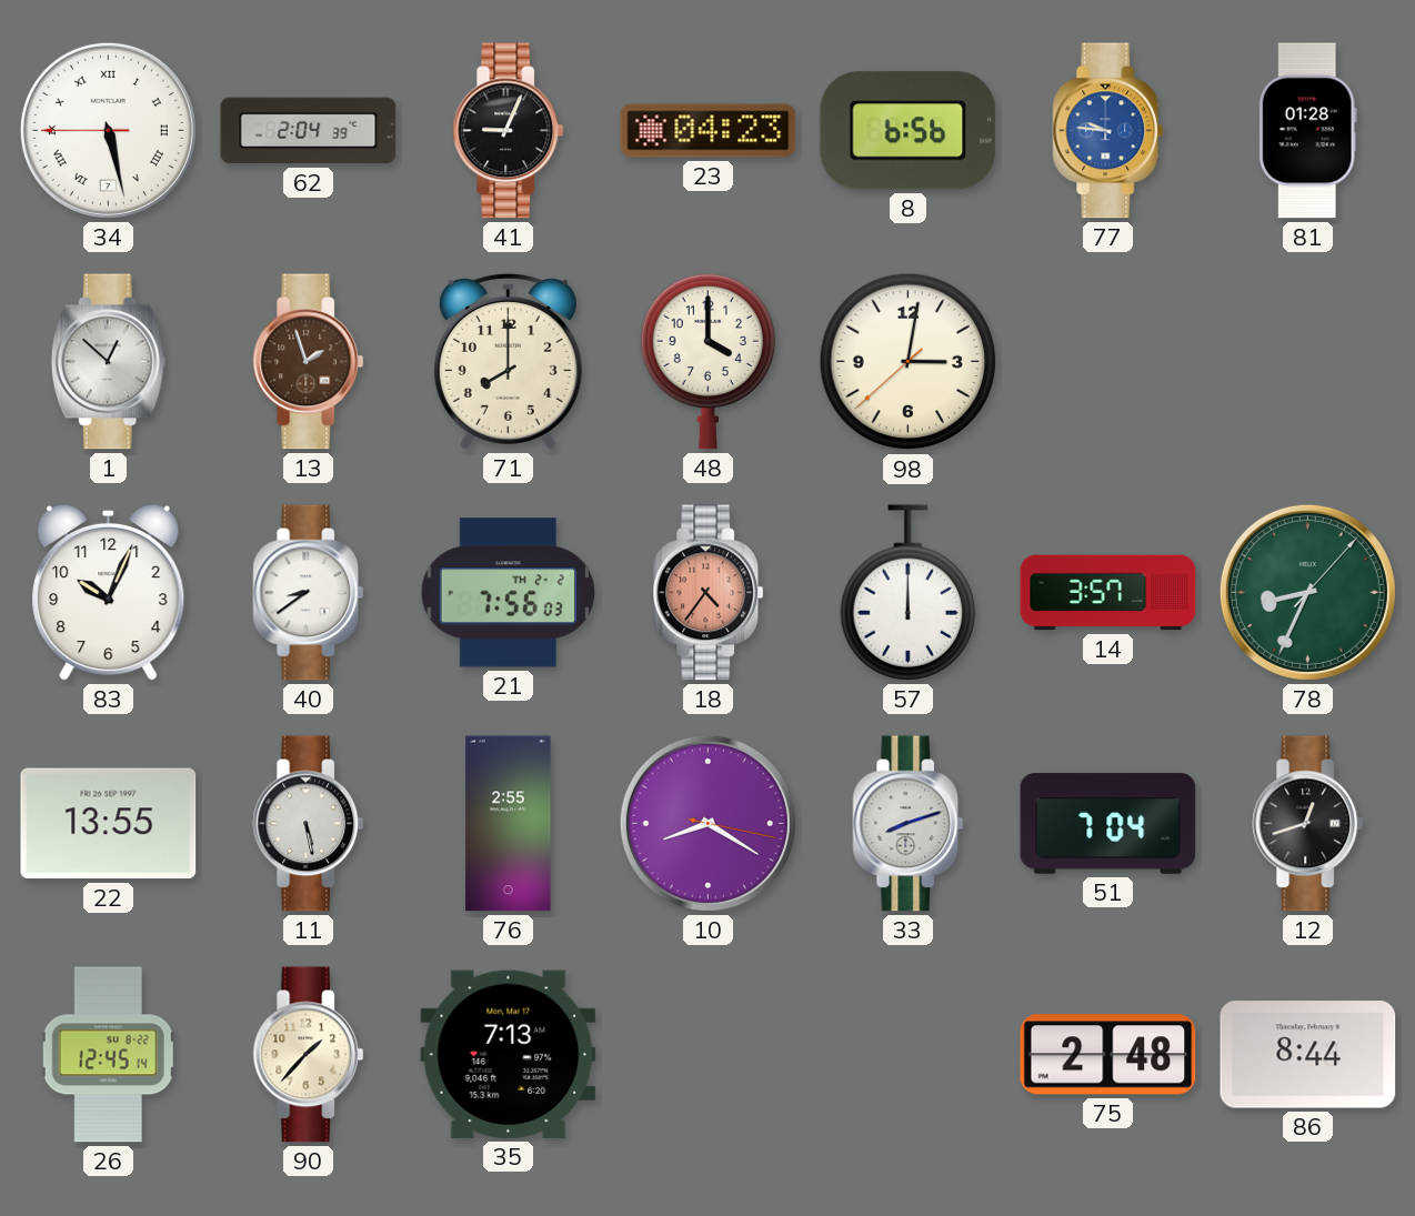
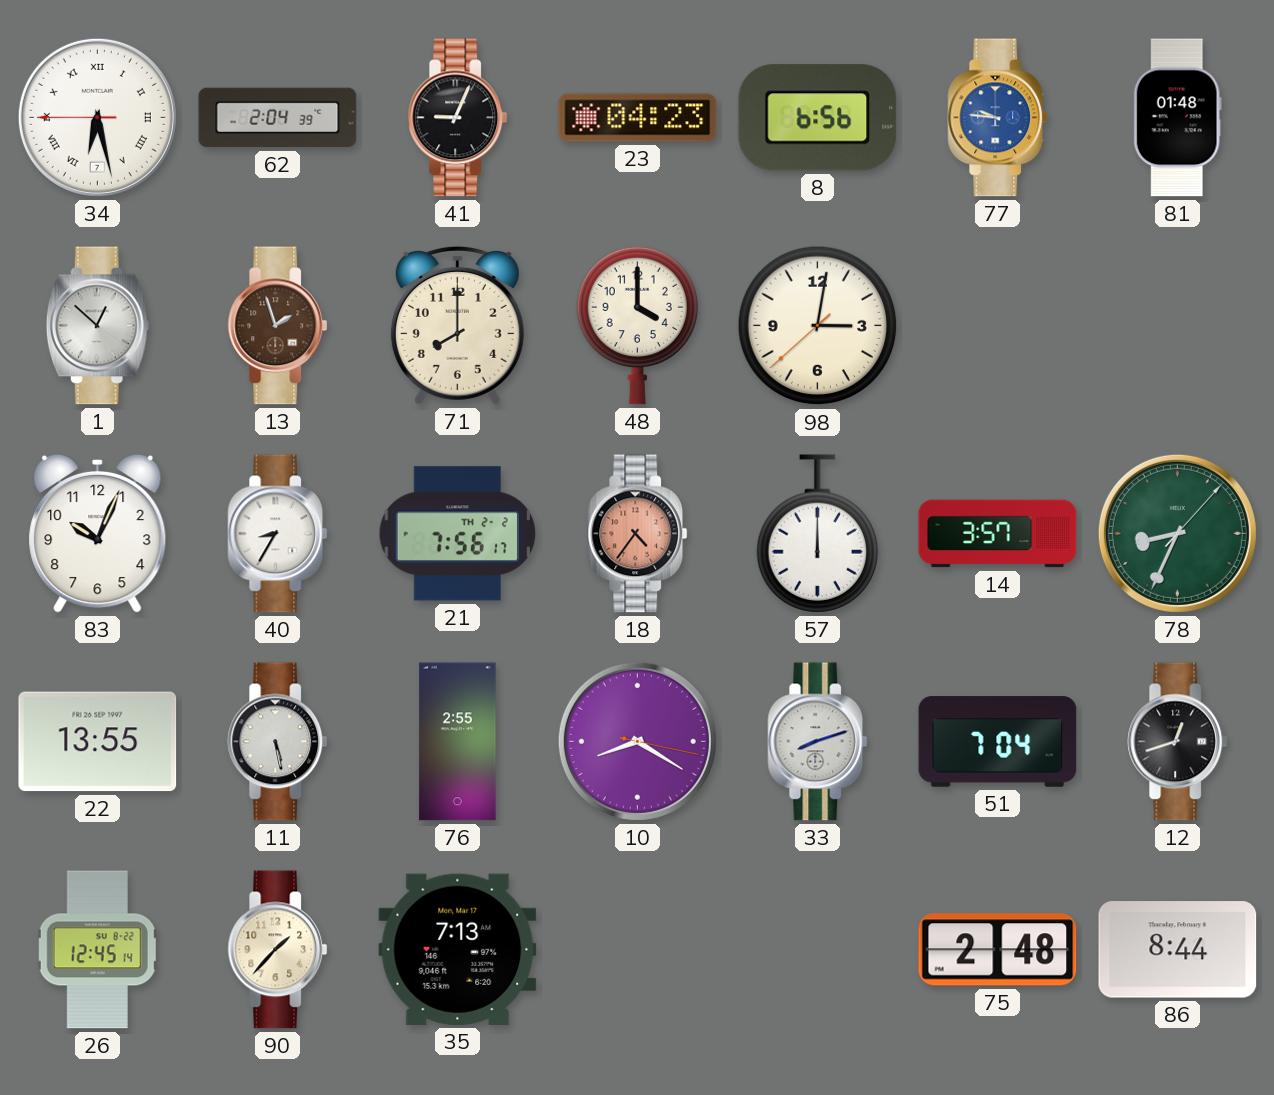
34: 5:27 -> 6:27
81: 01:28 -> 01:48
40: 8:39 -> 8:35
21: 7:56:03 -> 7:56:17
